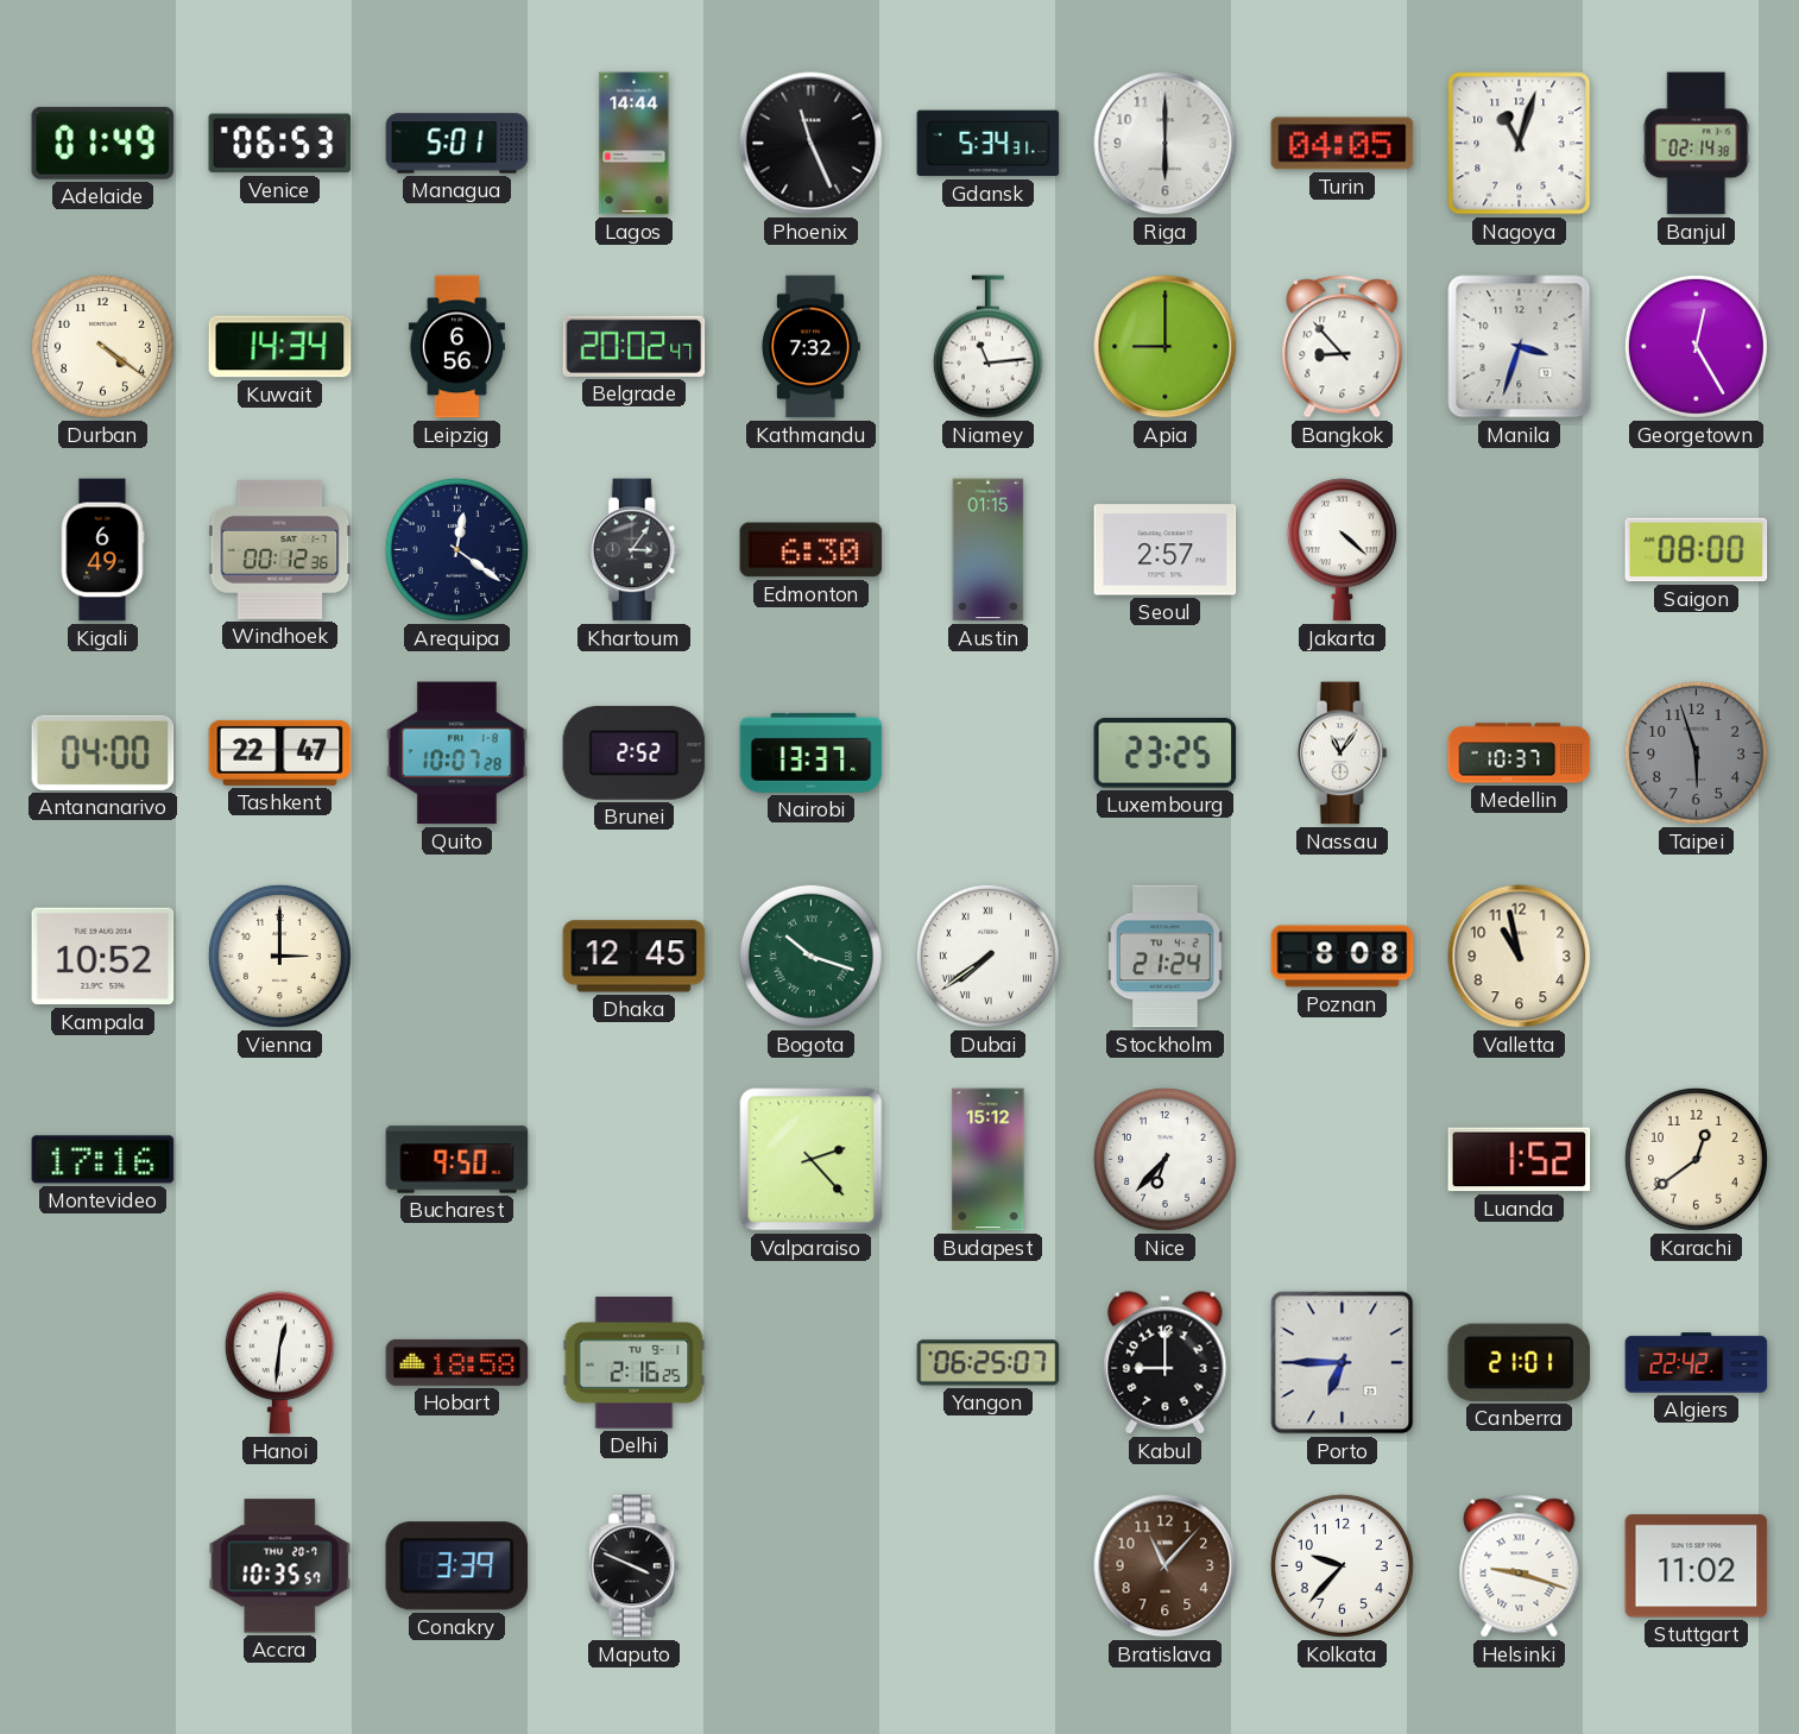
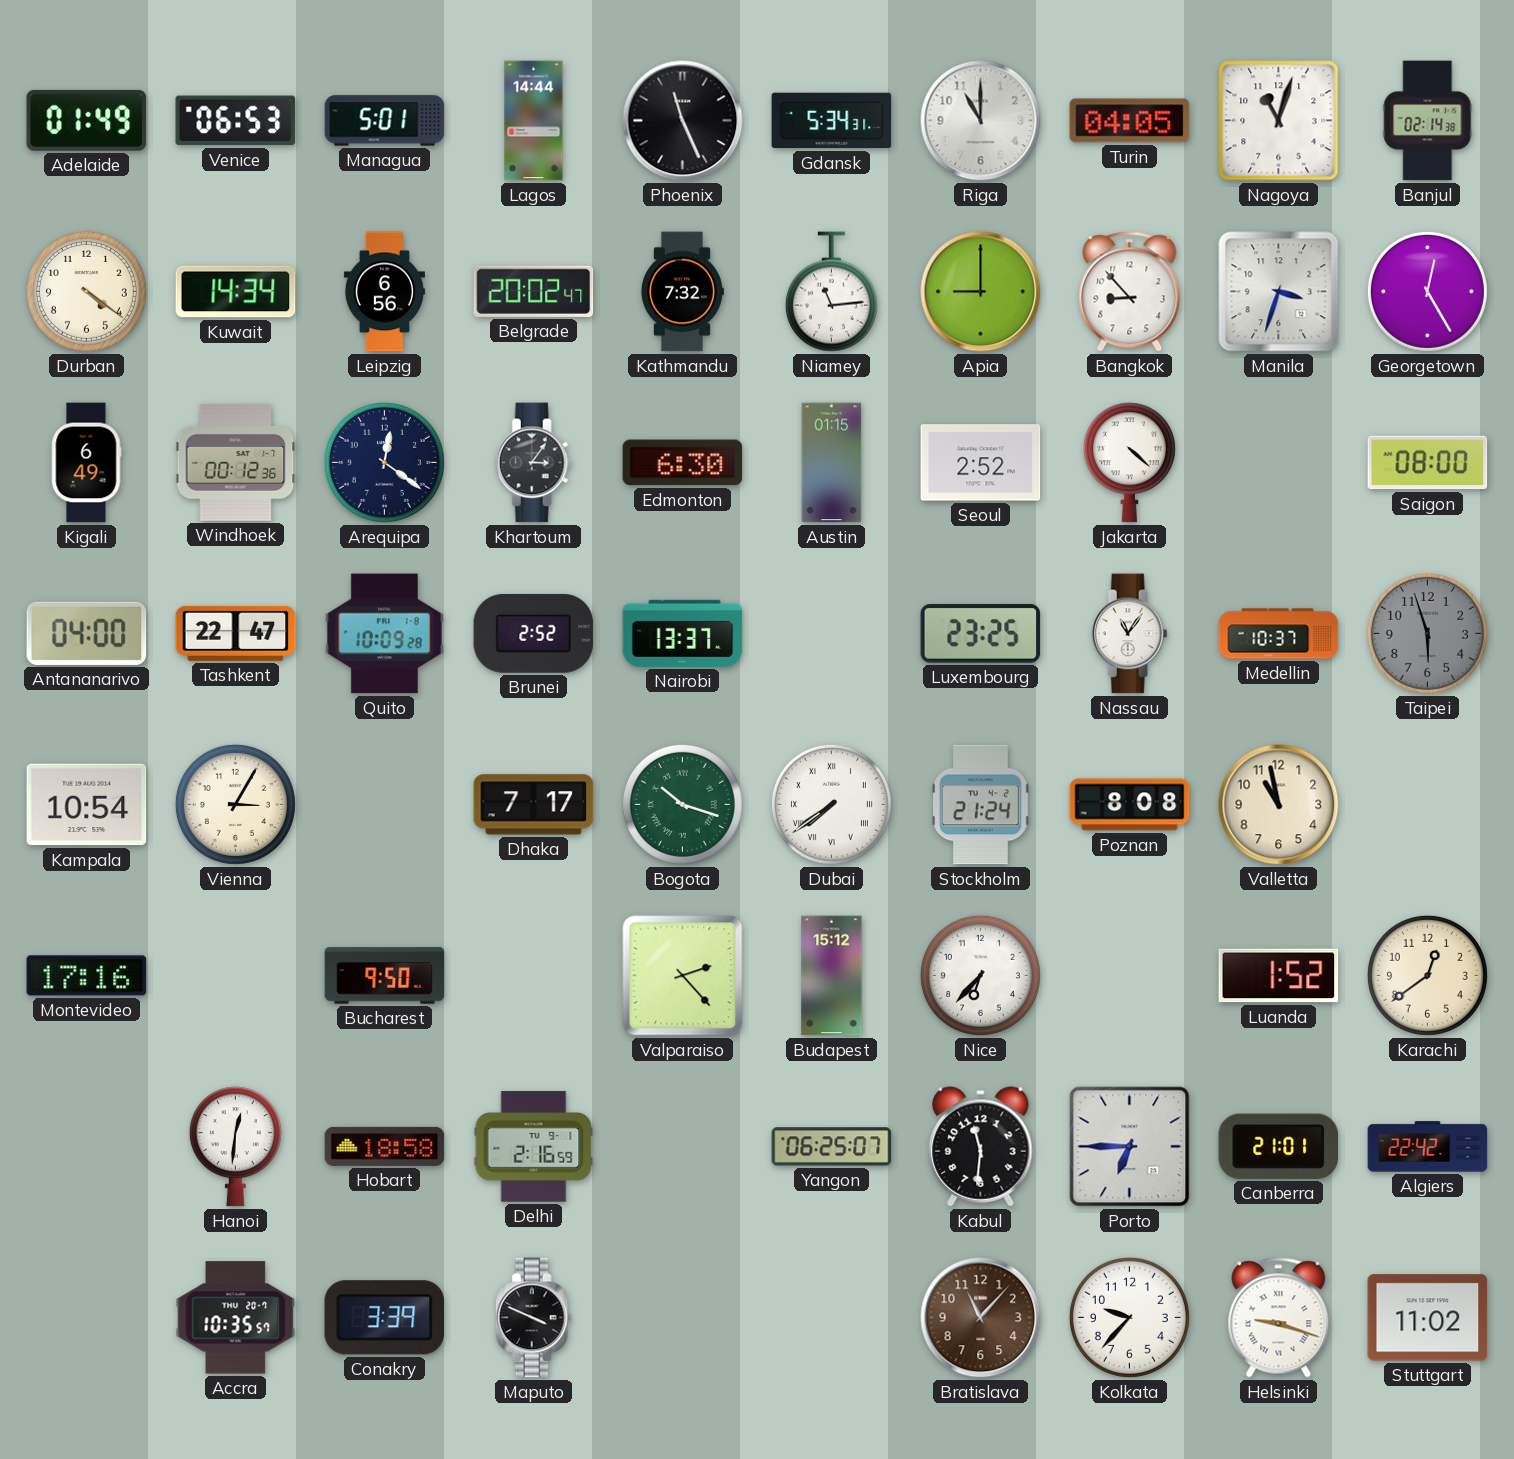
Riga: 6:00 -> 11:00
Seoul: 2:57 -> 2:52
Quito: 10:07 -> 10:09
Kampala: 10:52 -> 10:54
Vienna: 3:00 -> 3:05
Dhaka: 12:45 -> 7:17
Delhi: 2:16:25 -> 2:16:59
Kabul: 9:00 -> 11:31
